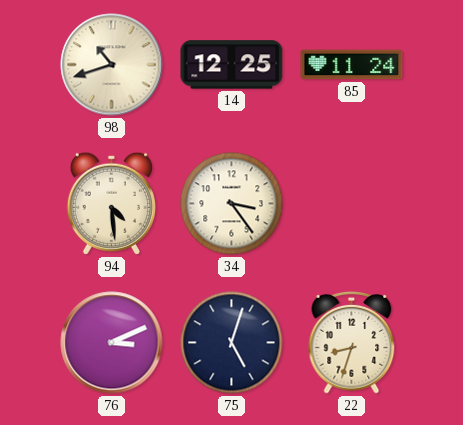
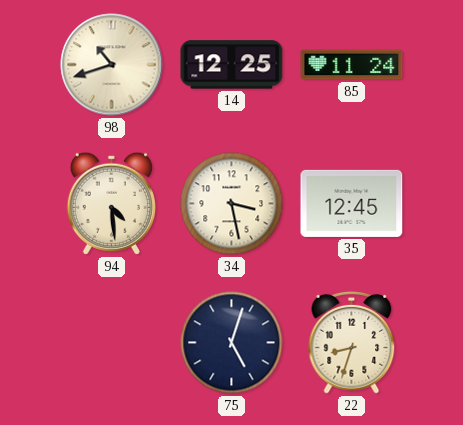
34: 3:24 -> 3:28
35: none -> 12:45
76: 3:11 -> none
